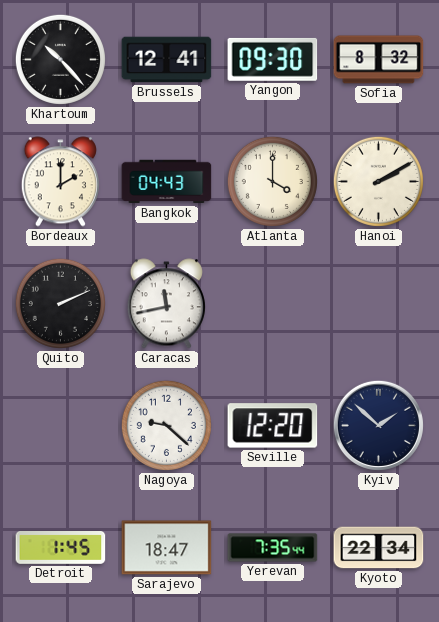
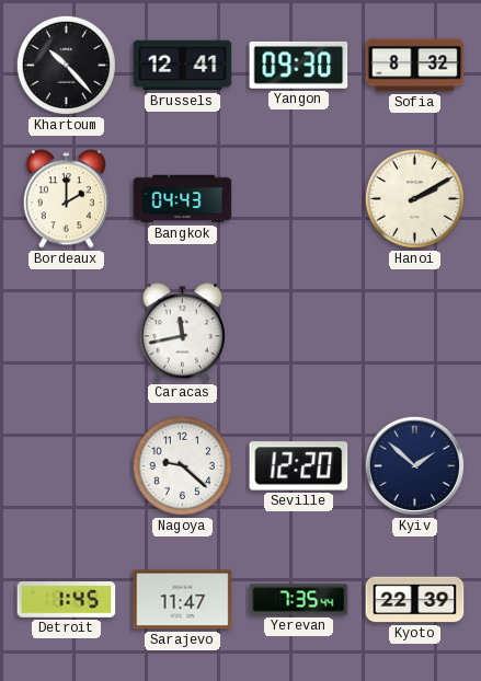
Atlanta: 4:00 -> none
Quito: 2:11 -> none
Sarajevo: 18:47 -> 11:47
Kyoto: 22:34 -> 22:39
